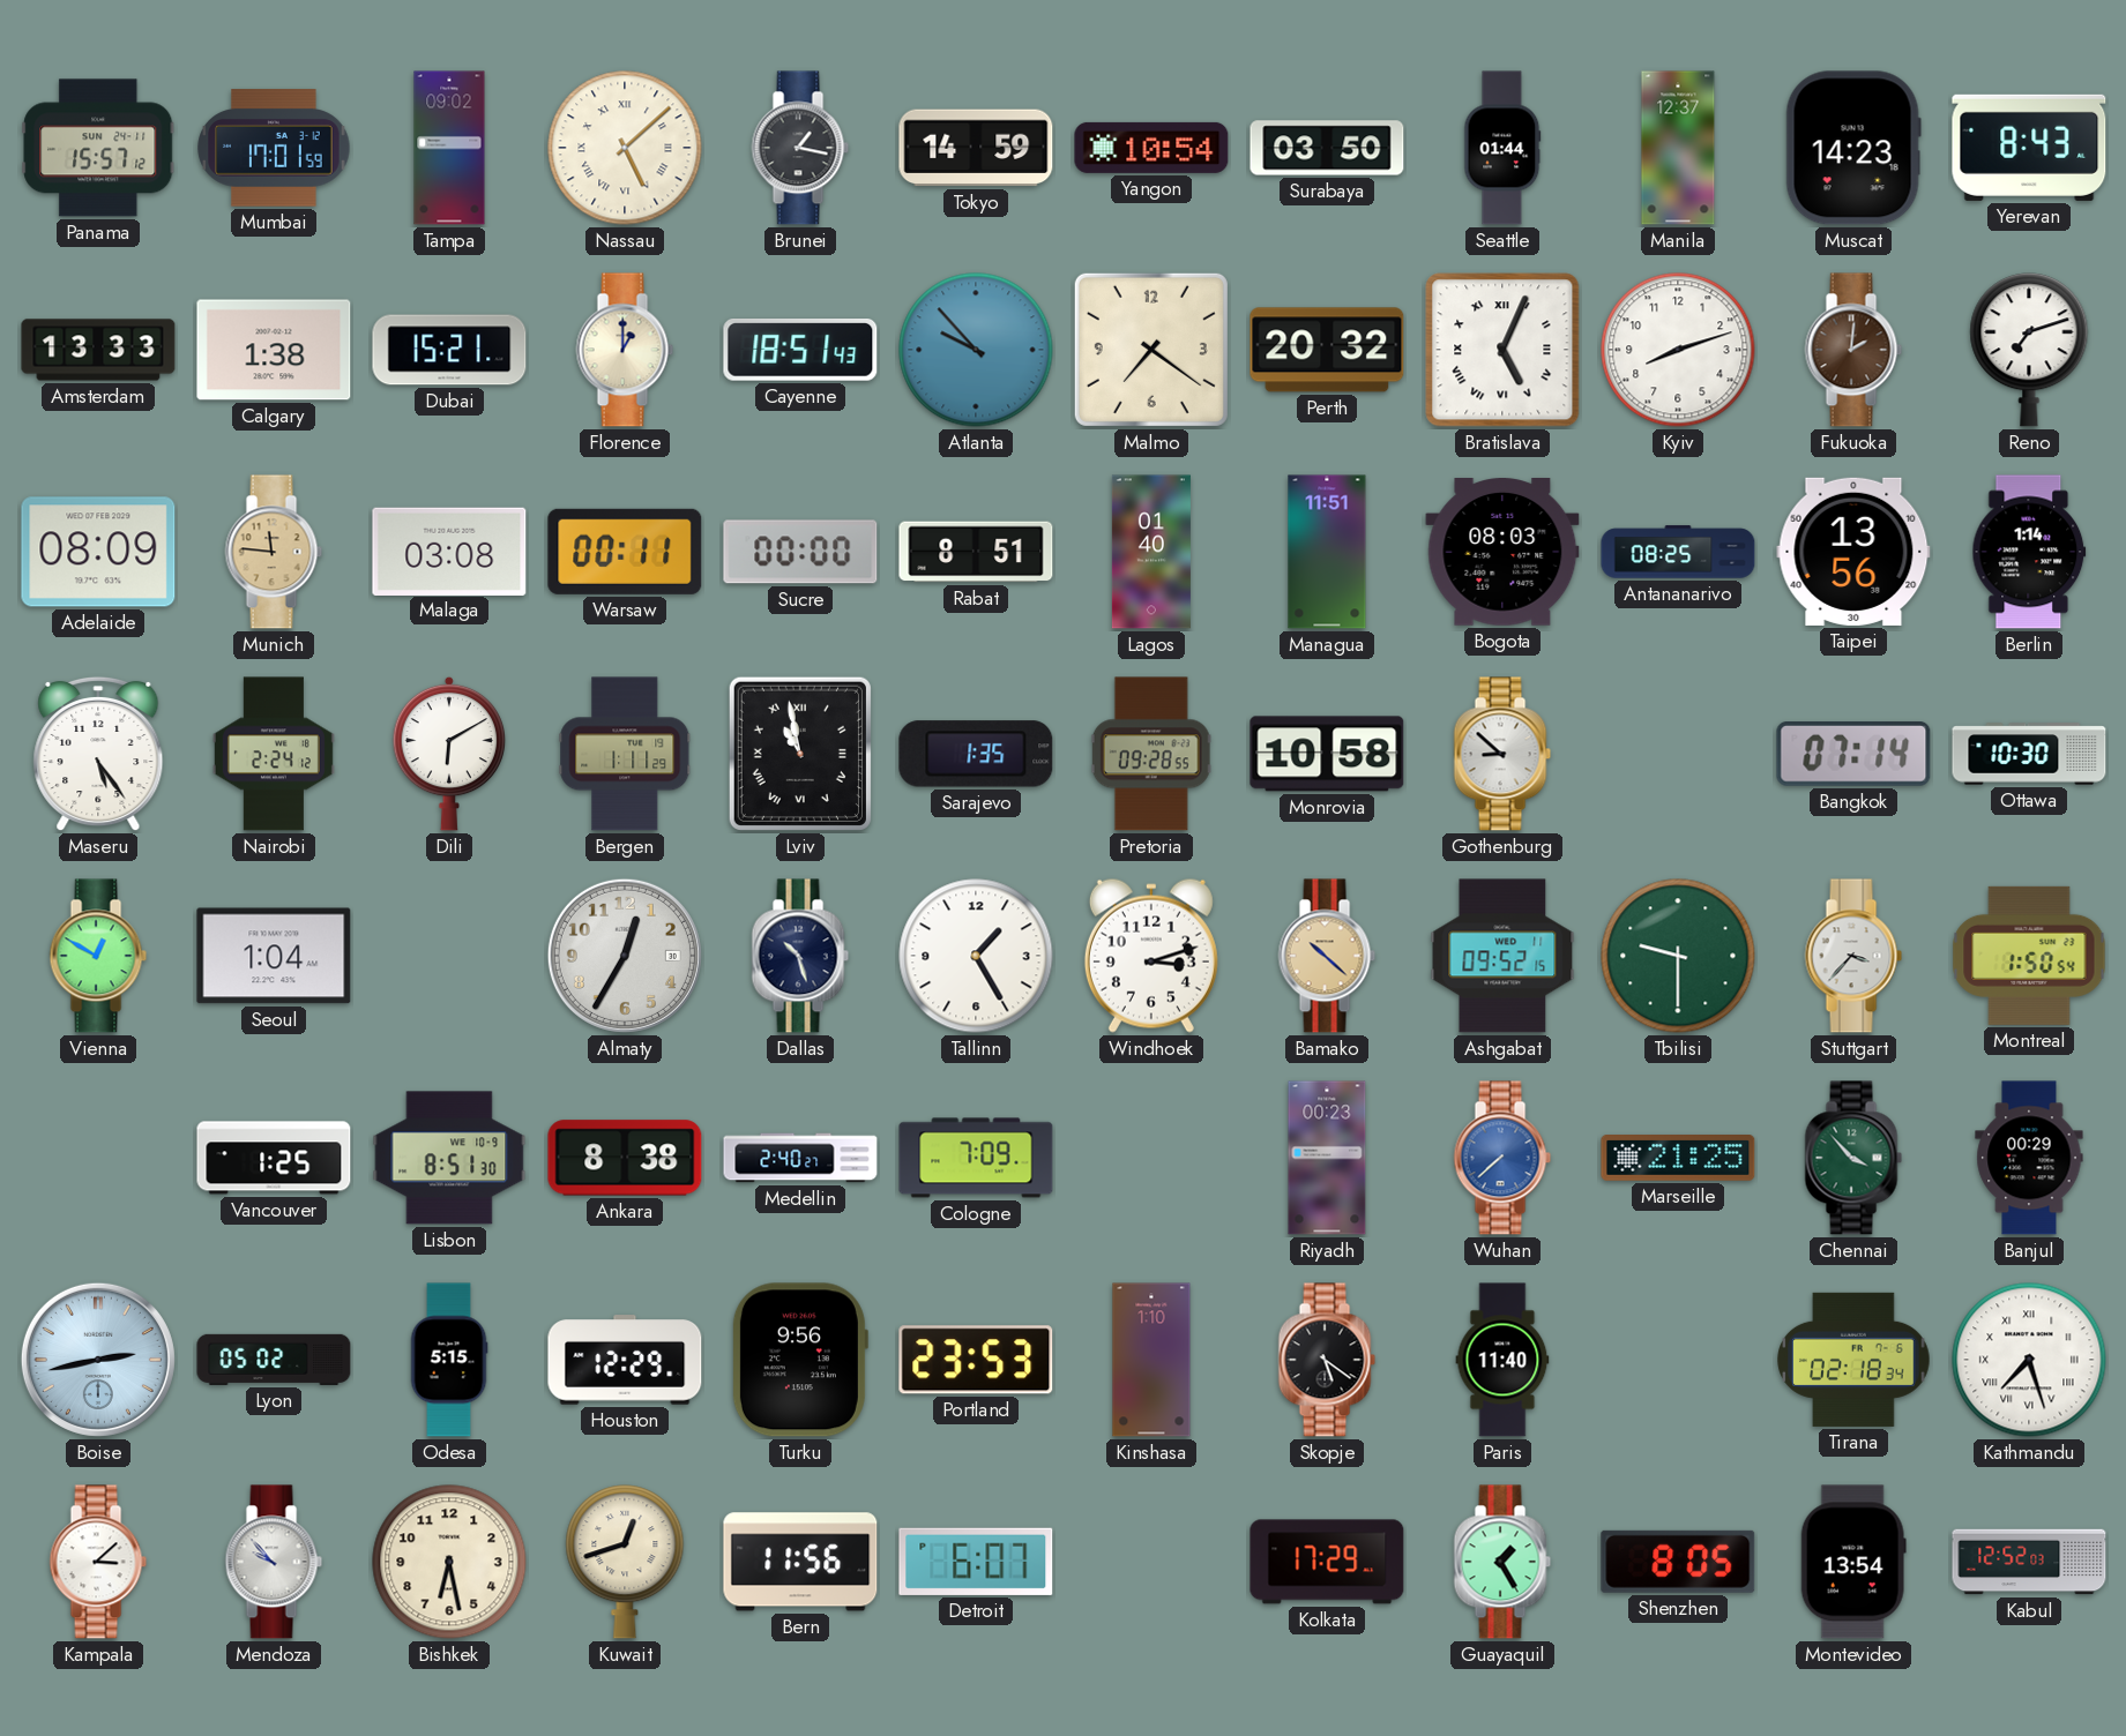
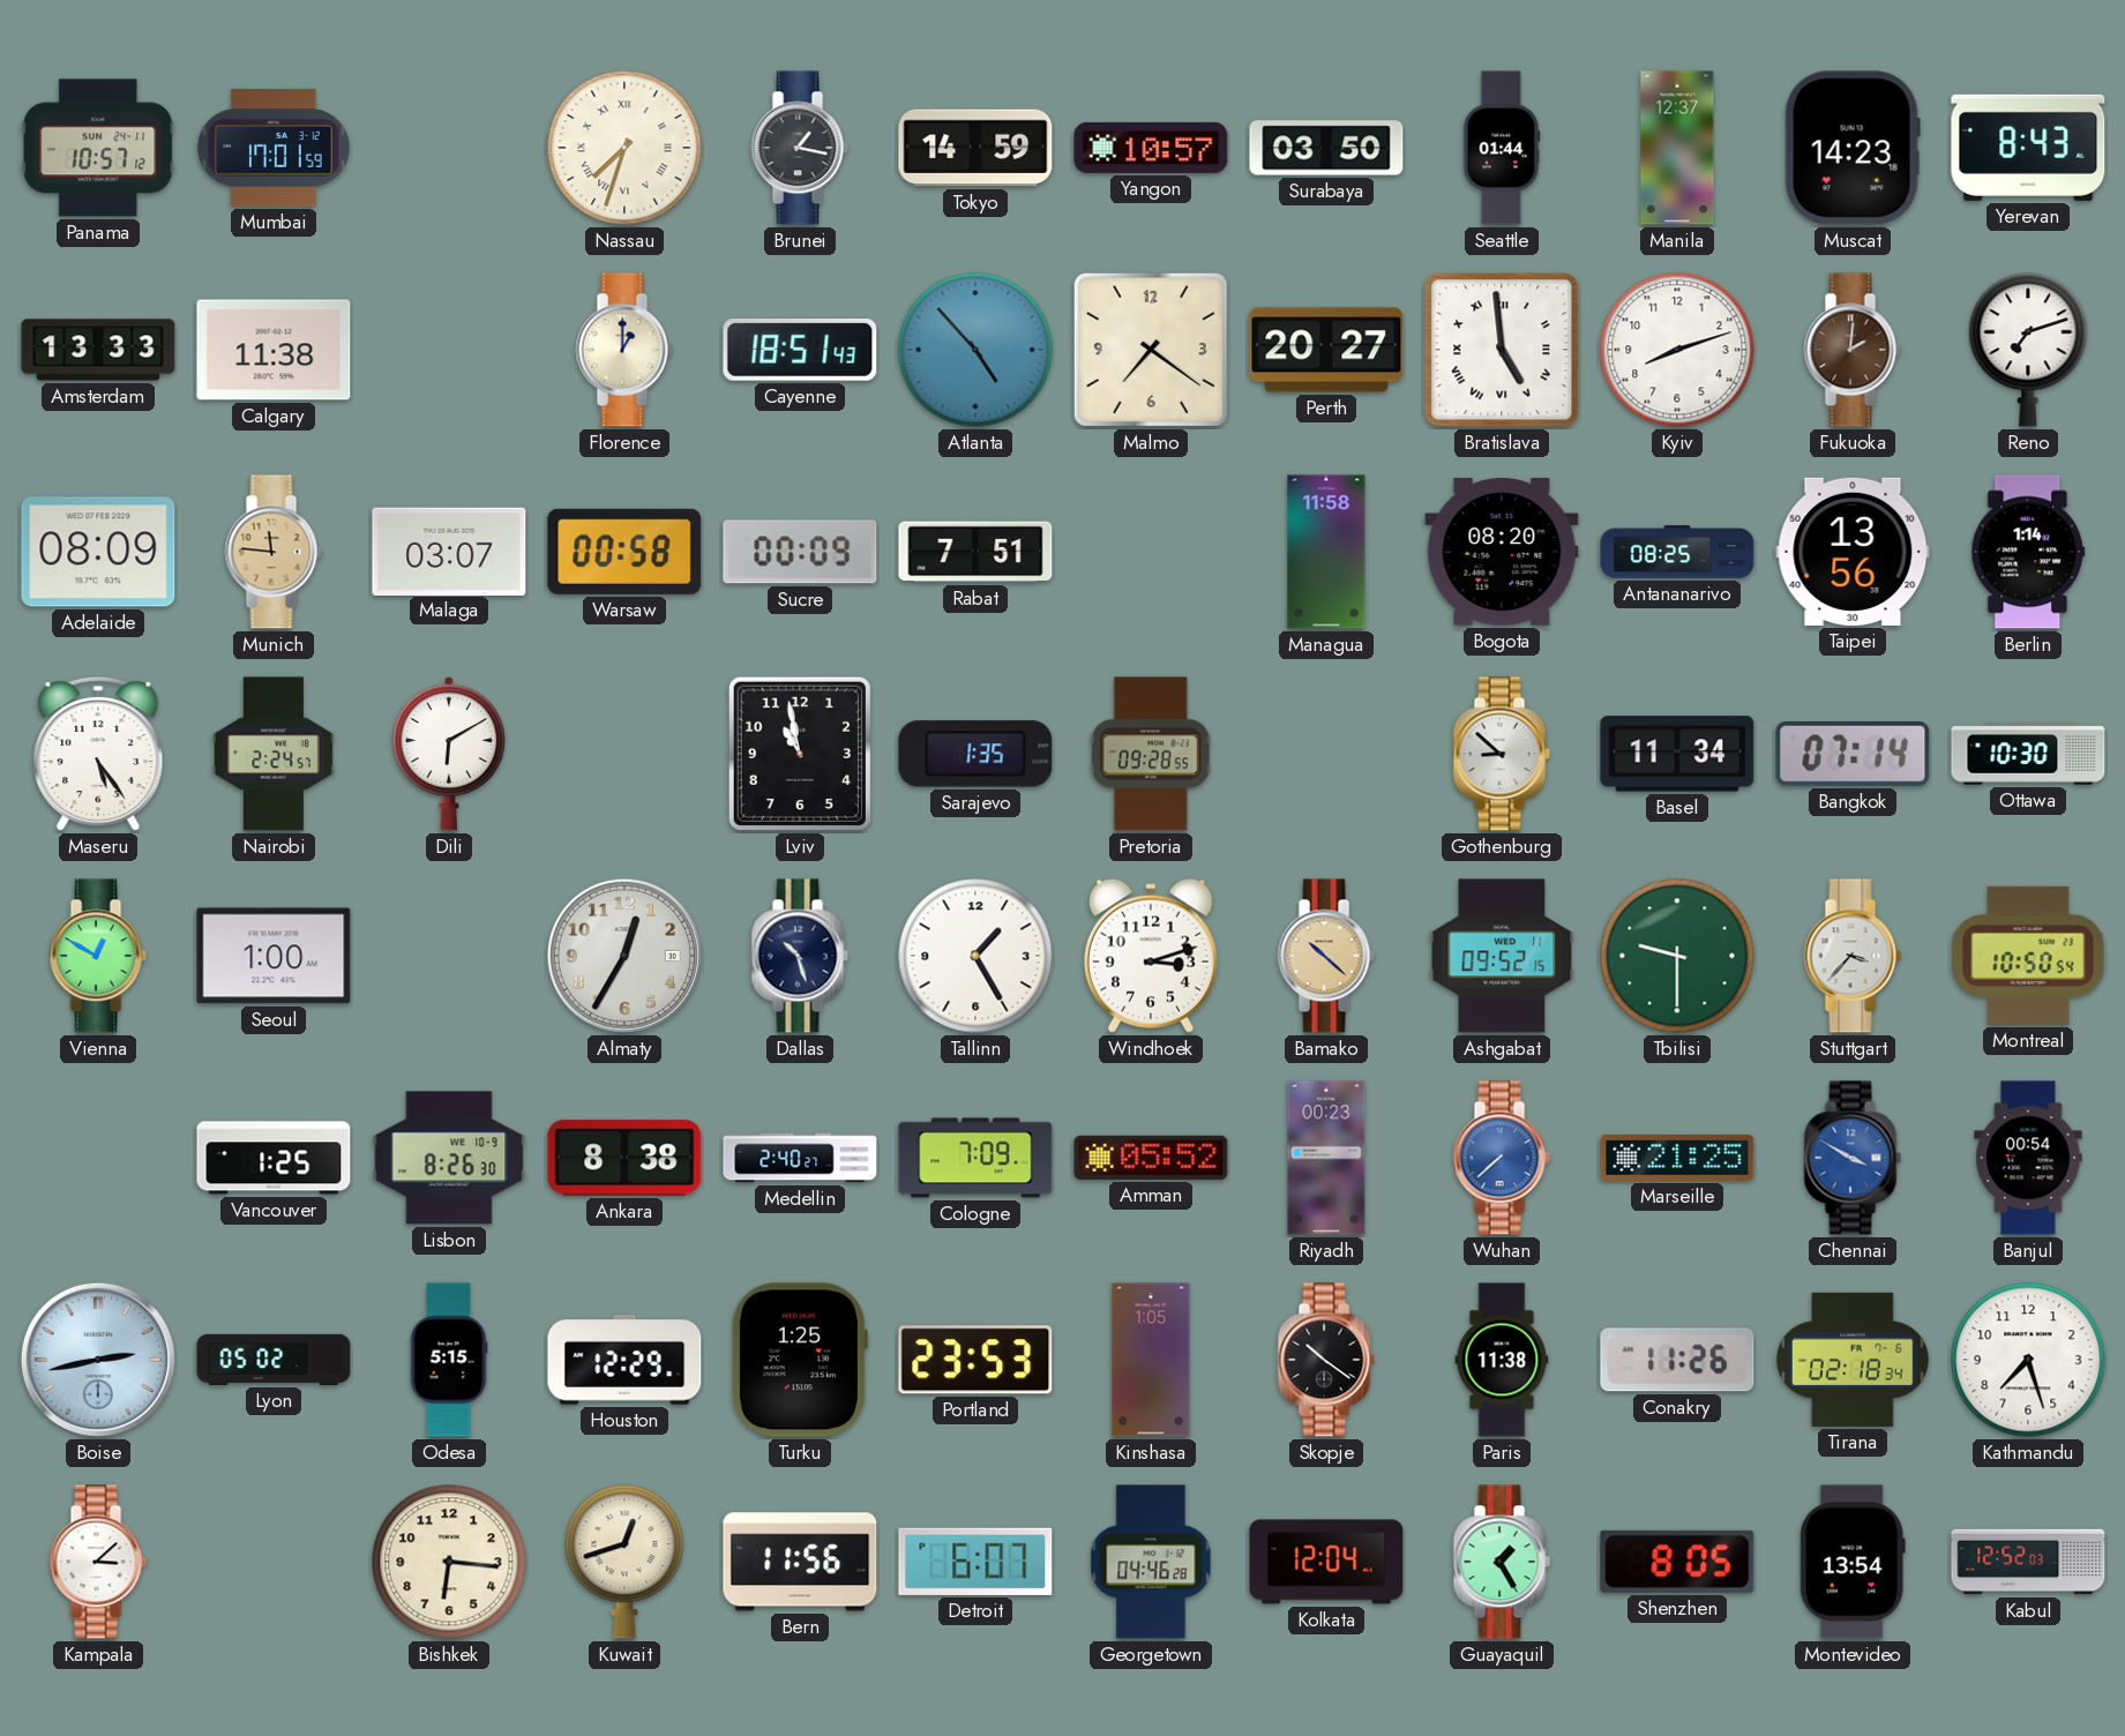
Panama: 15:57 -> 10:57
Tampa: 09:02 -> none
Nassau: 5:08 -> 7:33
Yangon: 10:54 -> 10:57
Calgary: 1:38 -> 11:38
Dubai: 15:21 -> none
Atlanta: 9:53 -> 4:53
Perth: 20:32 -> 20:27
Bratislava: 5:04 -> 4:59
Malaga: 03:08 -> 03:07
Warsaw: 00:11 -> 00:58
Sucre: 00:00 -> 00:09
Rabat: 8:51 -> 7:51
Lagos: 01:40 -> none
Managua: 11:51 -> 11:58
Bogota: 08:03 -> 08:20
Nairobi: 2:24:12 -> 2:24:57
Bergen: 1:11 -> none
Lviv numerals: Roman -> Arabic
Monrovia: 10:58 -> none
Basel: none -> 11:34
Seoul: 1:04 -> 1:00
Montreal: 1:50 -> 10:50
Lisbon: 8:51 -> 8:26
Amman: none -> 05:52
Chennai: 3:53 -> 3:50
Chennai dial: green -> blue
Banjul: 00:29 -> 00:54
Turku: 9:56 -> 1:25
Kinshasa: 1:10 -> 1:05
Skopje: 5:21 -> 10:21
Paris: 11:40 -> 11:38
Conakry: none -> 11:26
Kathmandu numerals: Roman -> Arabic
Mendoza: 9:53 -> none
Bishkek: 6:28 -> 6:16
Georgetown: none -> 04:46
Kolkata: 17:29 -> 12:04
